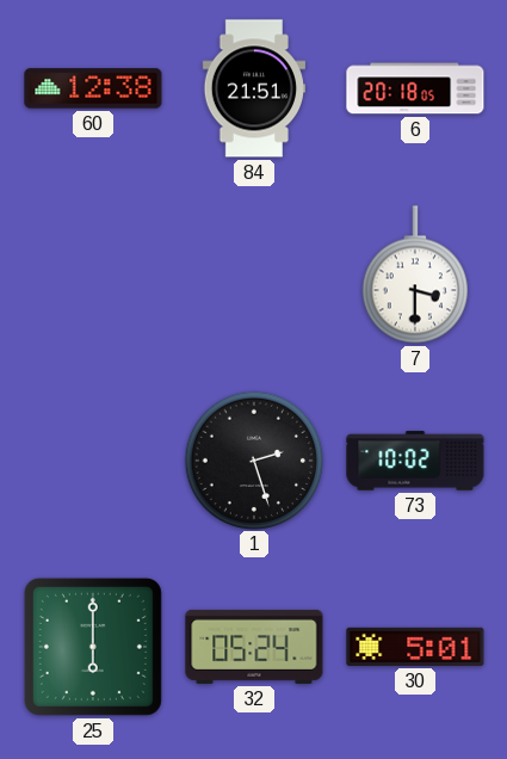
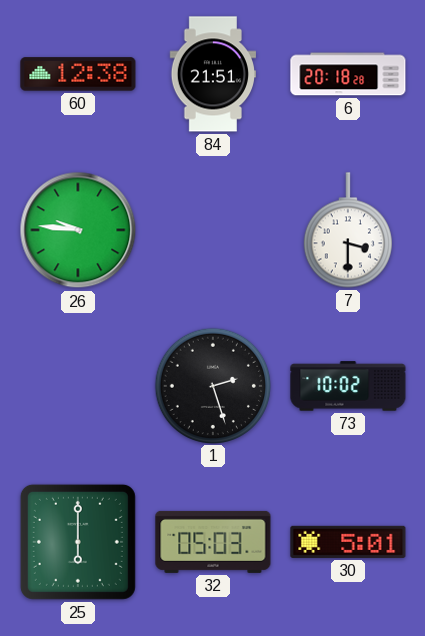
6: 20:18:05 -> 20:18:28
26: none -> 9:46
32: 05:24 -> 05:03
